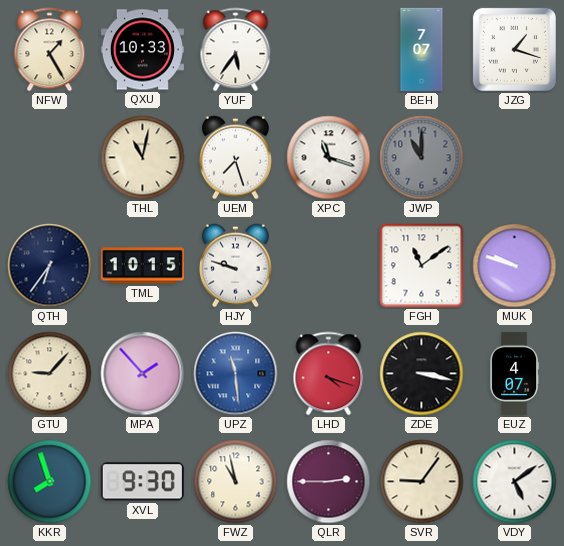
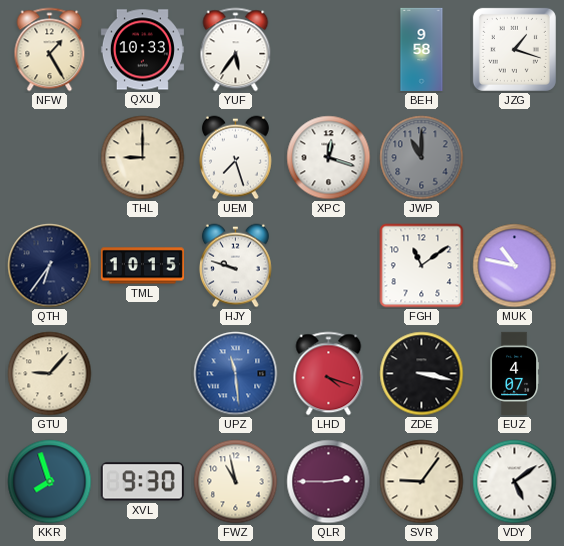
BEH: 7:07 -> 9:58
THL: 11:02 -> 9:00
XPC: 11:18 -> 12:18
MUK: 9:48 -> 10:47
MPA: 1:53 -> none
